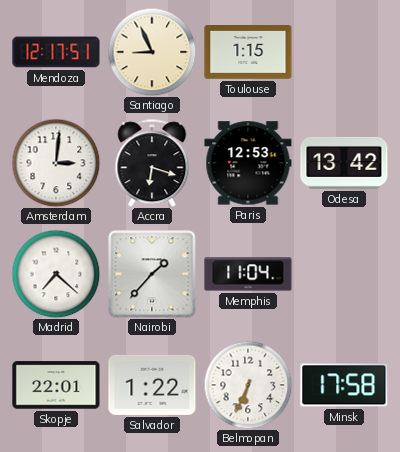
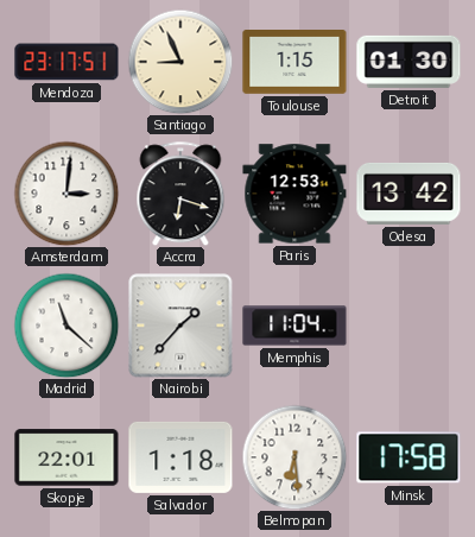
Mendoza: 12:17 -> 23:17
Detroit: none -> 01:30
Madrid: 7:22 -> 11:22
Salvador: 1:22 -> 1:18
Belmopan: 6:34 -> 6:29
